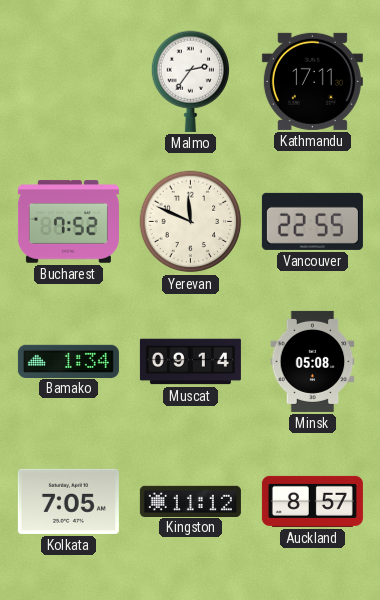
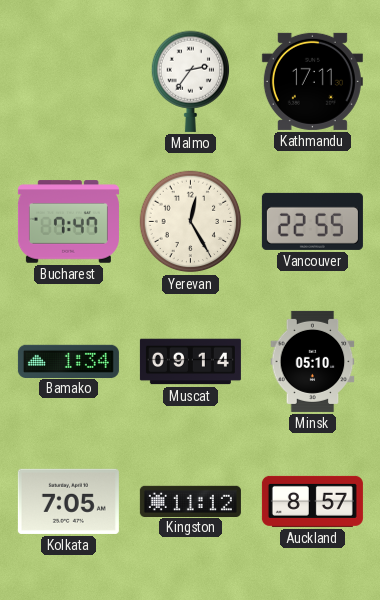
Bucharest: 7:52 -> 7:47
Yerevan: 11:49 -> 12:25
Minsk: 05:08 -> 05:10
